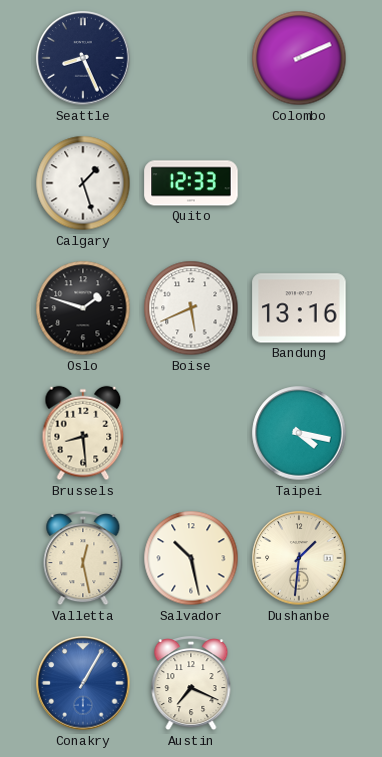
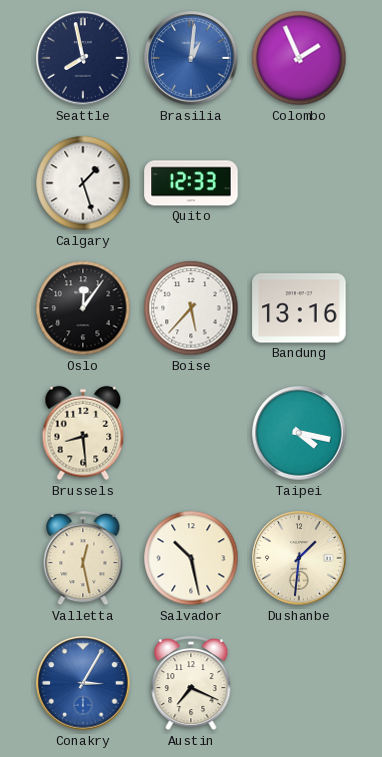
Seattle: 8:26 -> 7:58
Brasilia: none -> 1:01
Colombo: 2:11 -> 1:56
Oslo: 1:48 -> 12:06
Boise: 5:41 -> 5:37
Conakry: 1:05 -> 3:05
